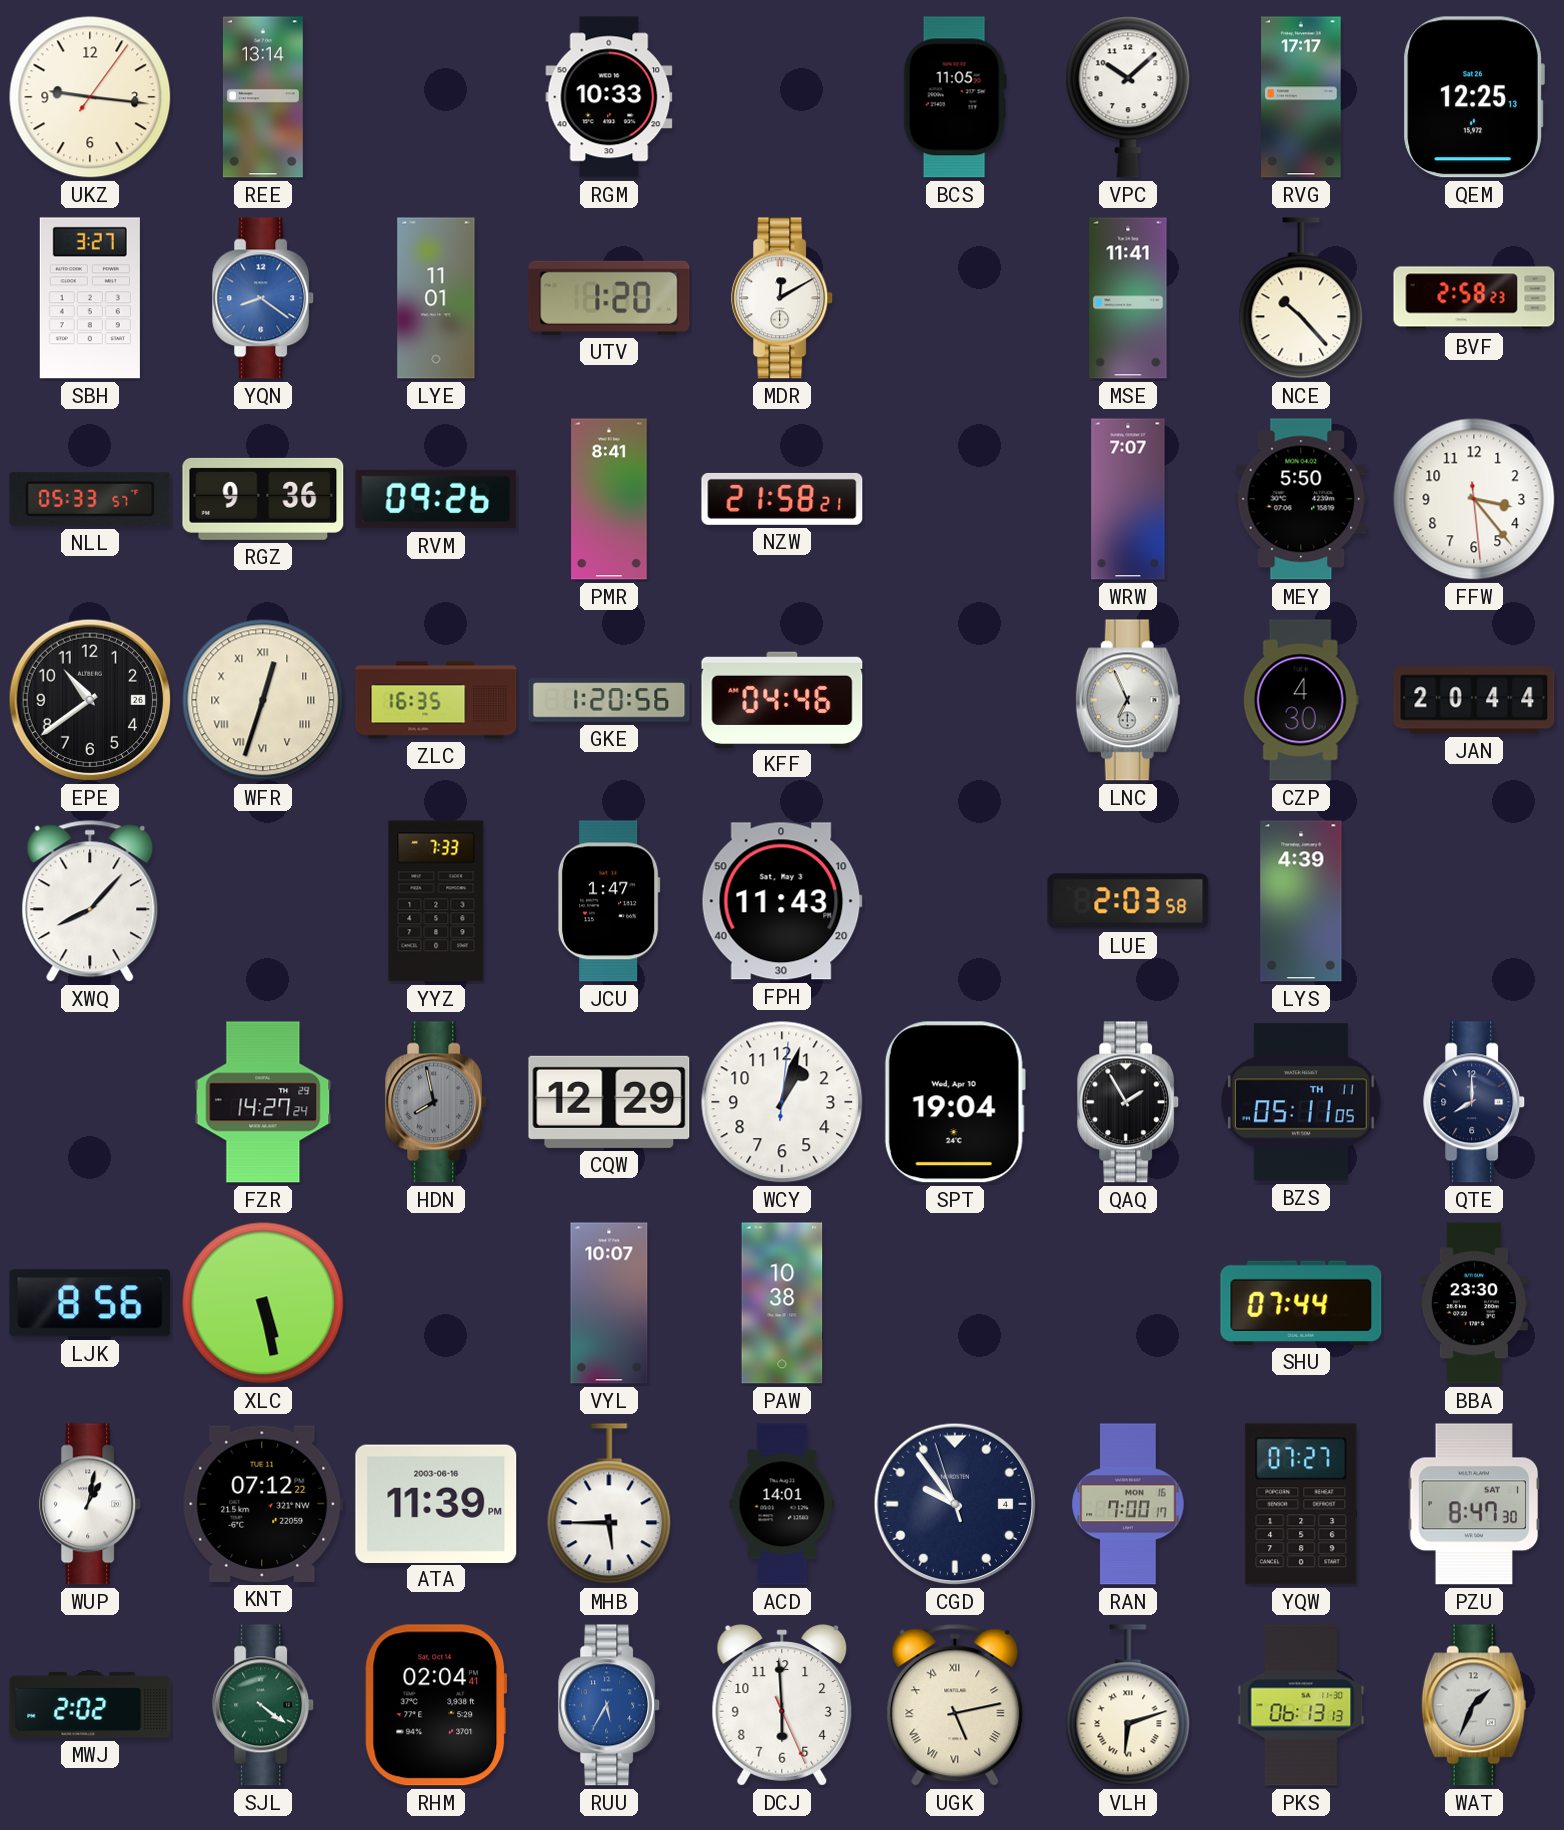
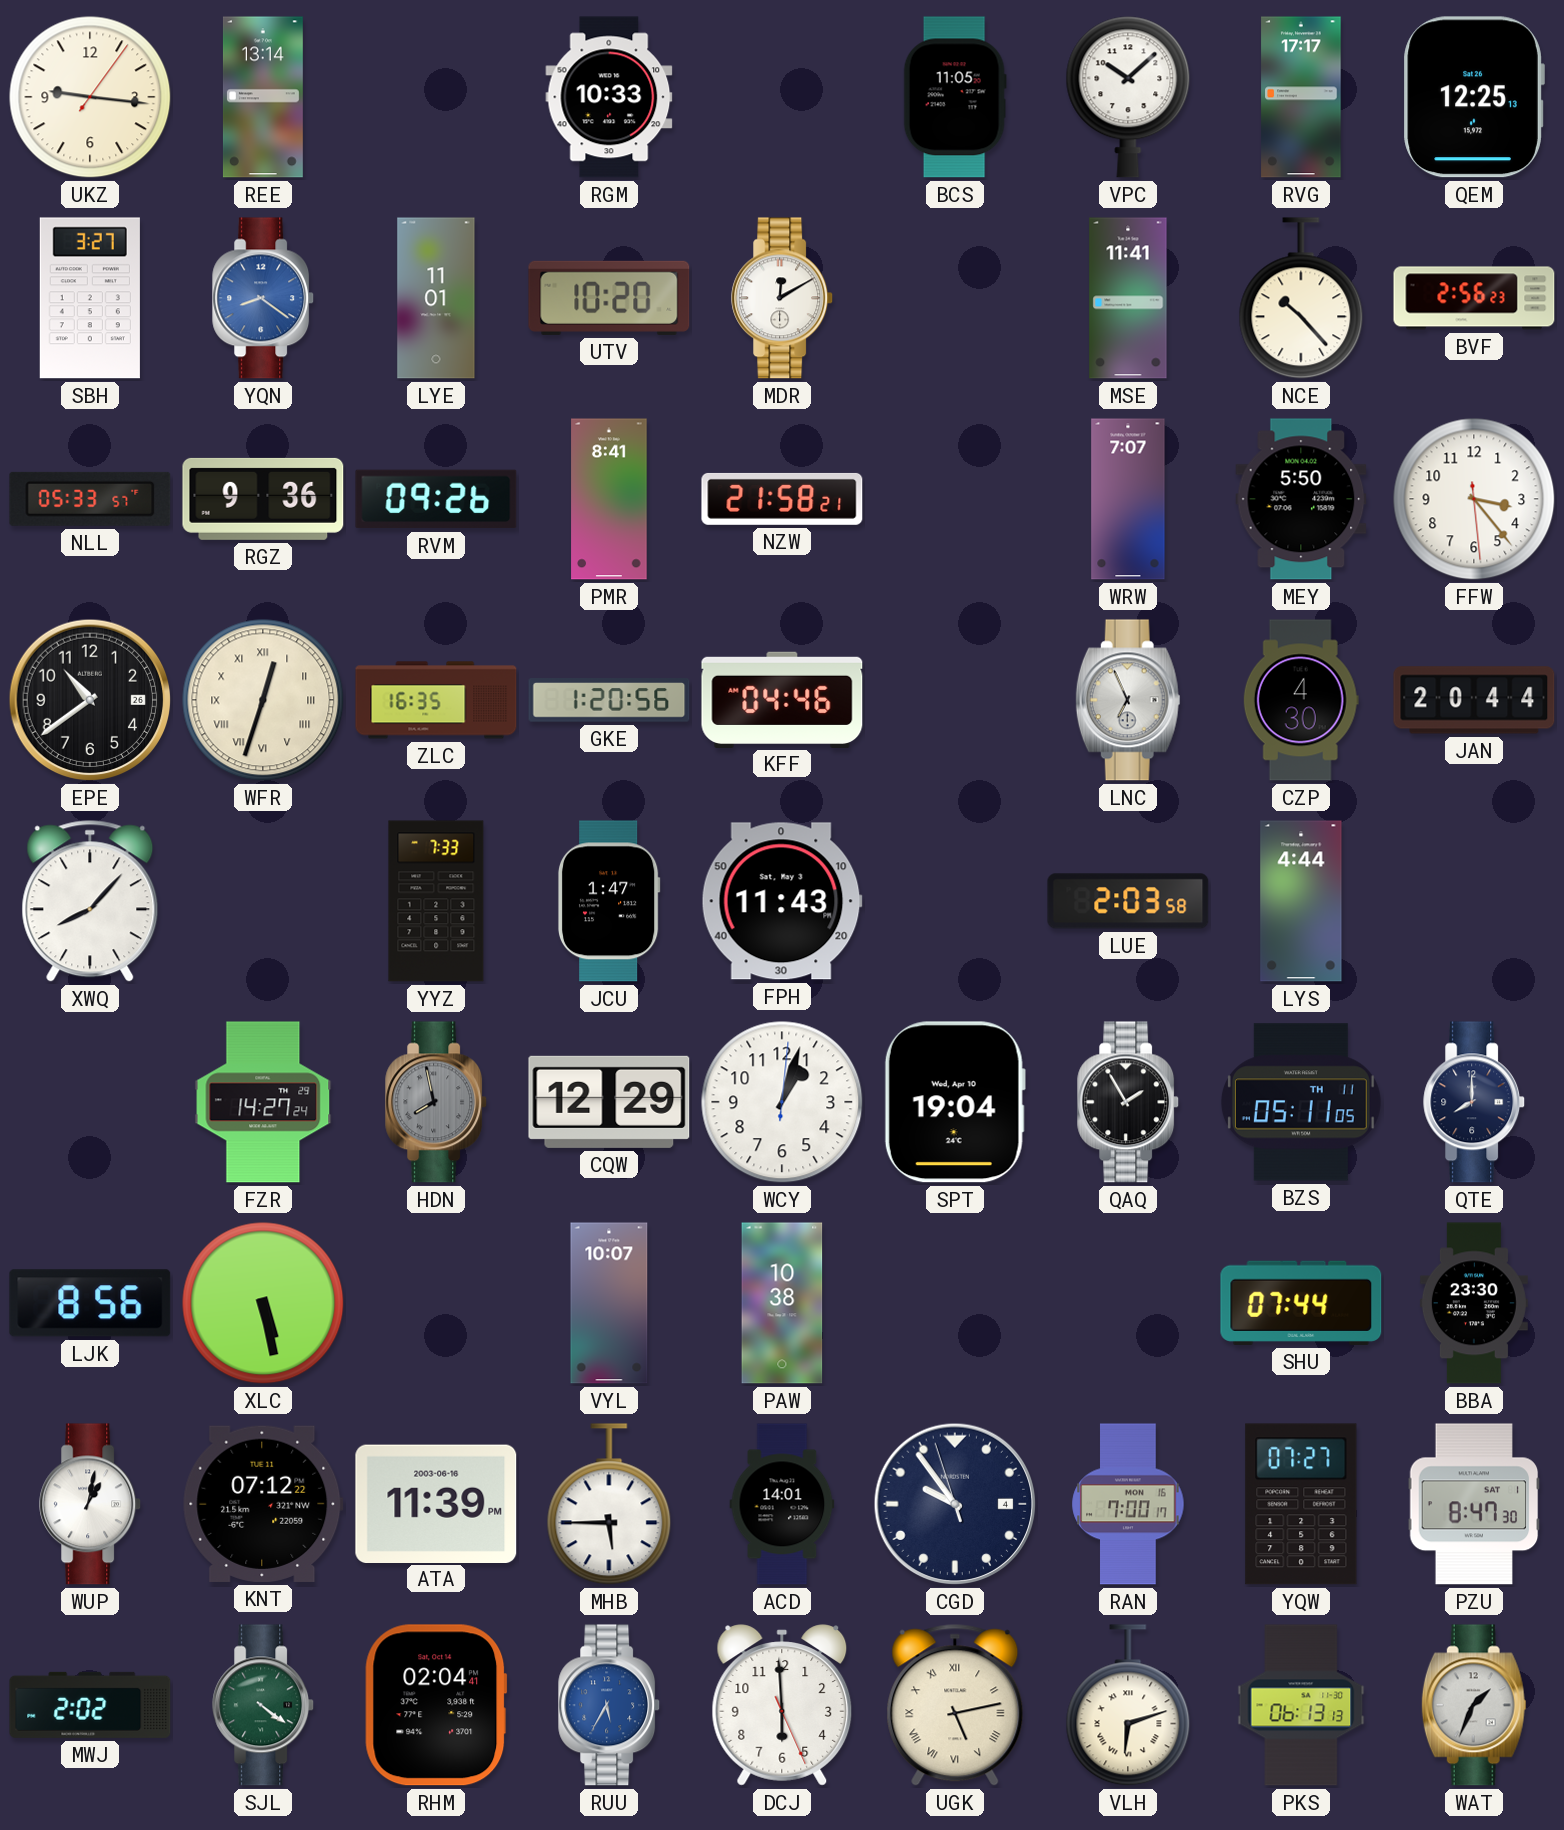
UTV: 1:20 -> 10:20
BVF: 2:58 -> 2:56
LYS: 4:39 -> 4:44
